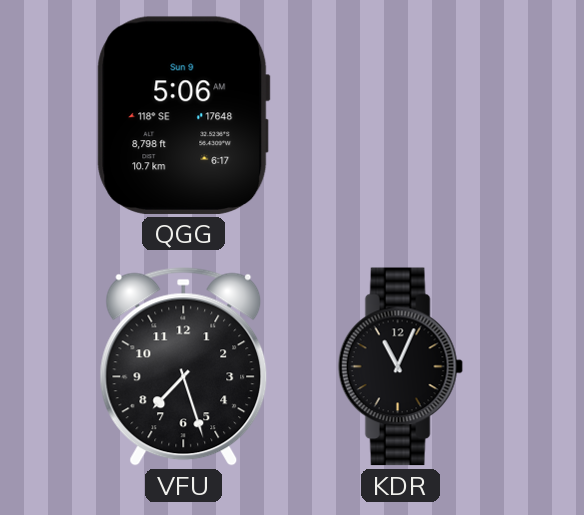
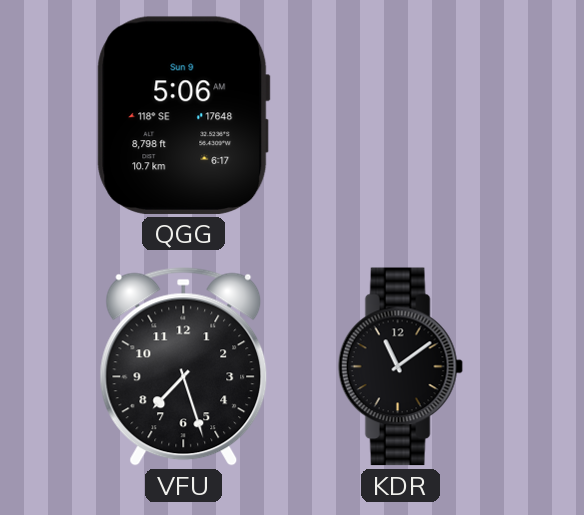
KDR: 11:04 -> 11:09
